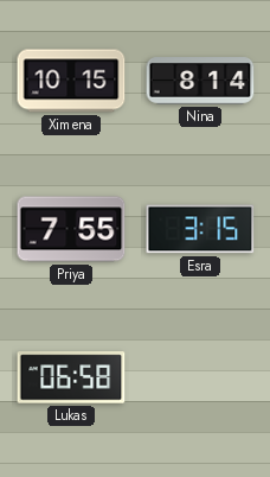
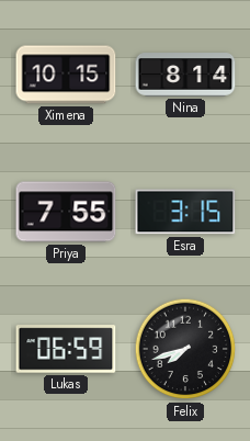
Lukas: 06:58 -> 06:59
Felix: none -> 7:42
